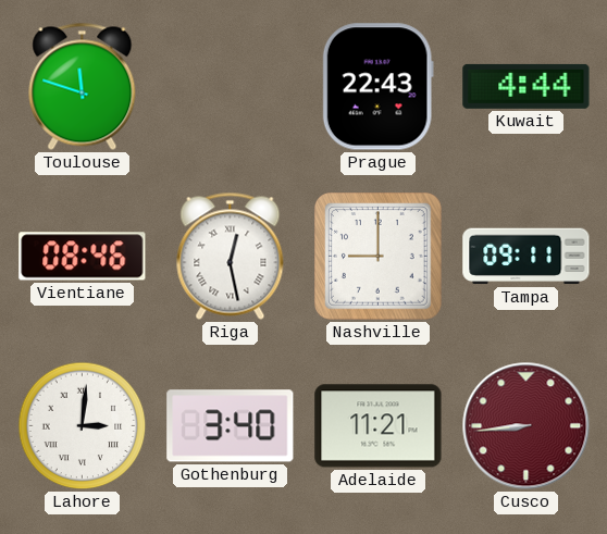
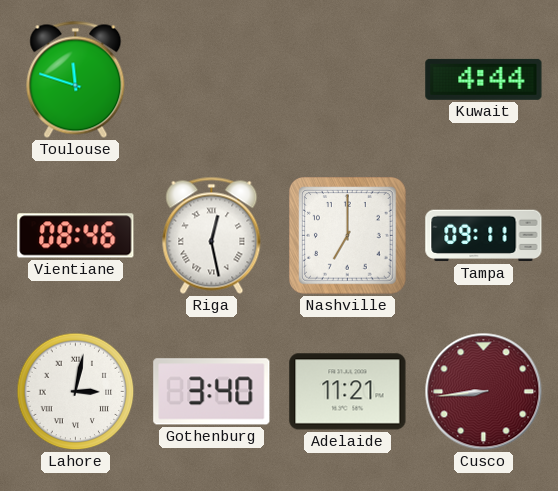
Prague: 22:43 -> none
Nashville: 9:00 -> 7:00
Lahore: 3:01 -> 3:02
